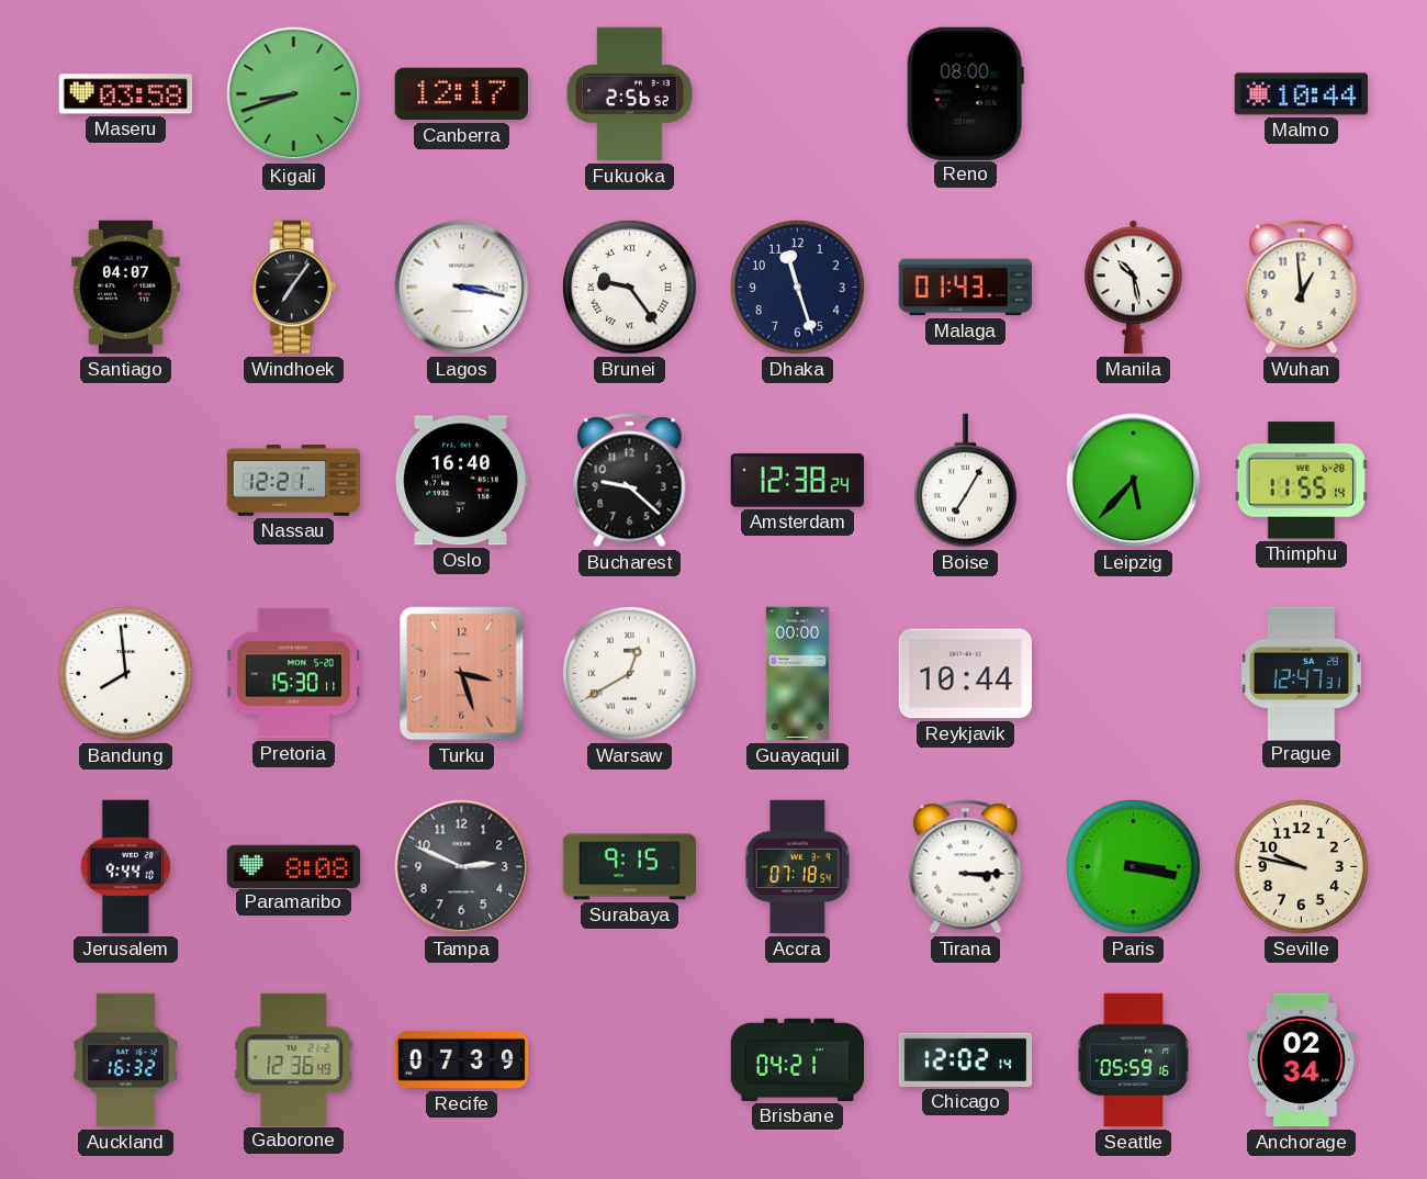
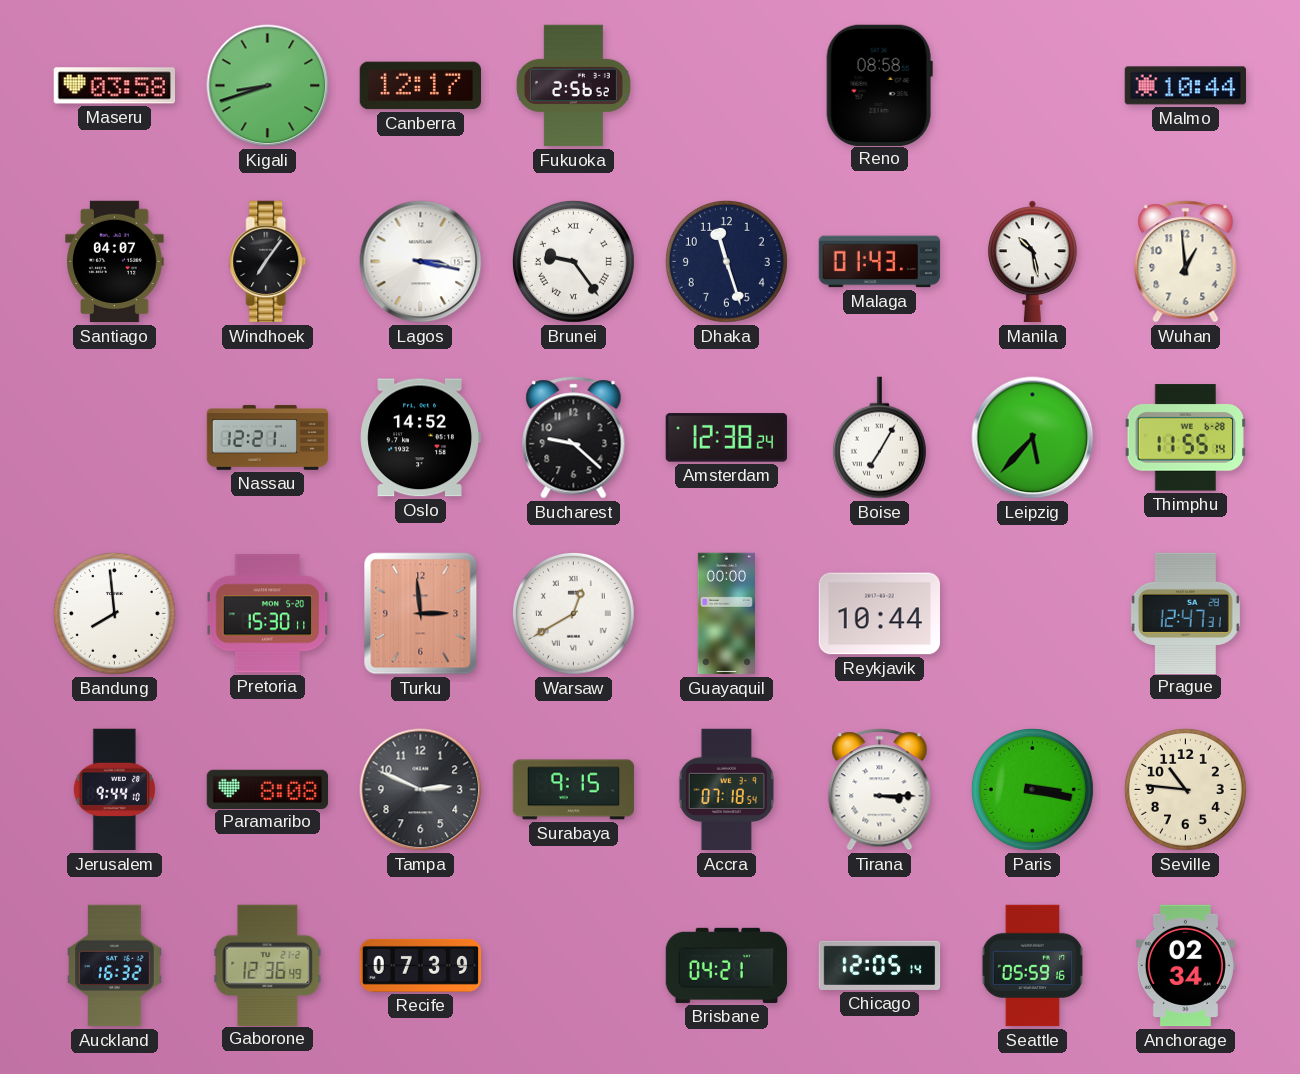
Reno: 08:00 -> 08:58
Oslo: 16:40 -> 14:52
Turku: 3:27 -> 2:59
Seville: 9:47 -> 10:46
Chicago: 12:02 -> 12:05
